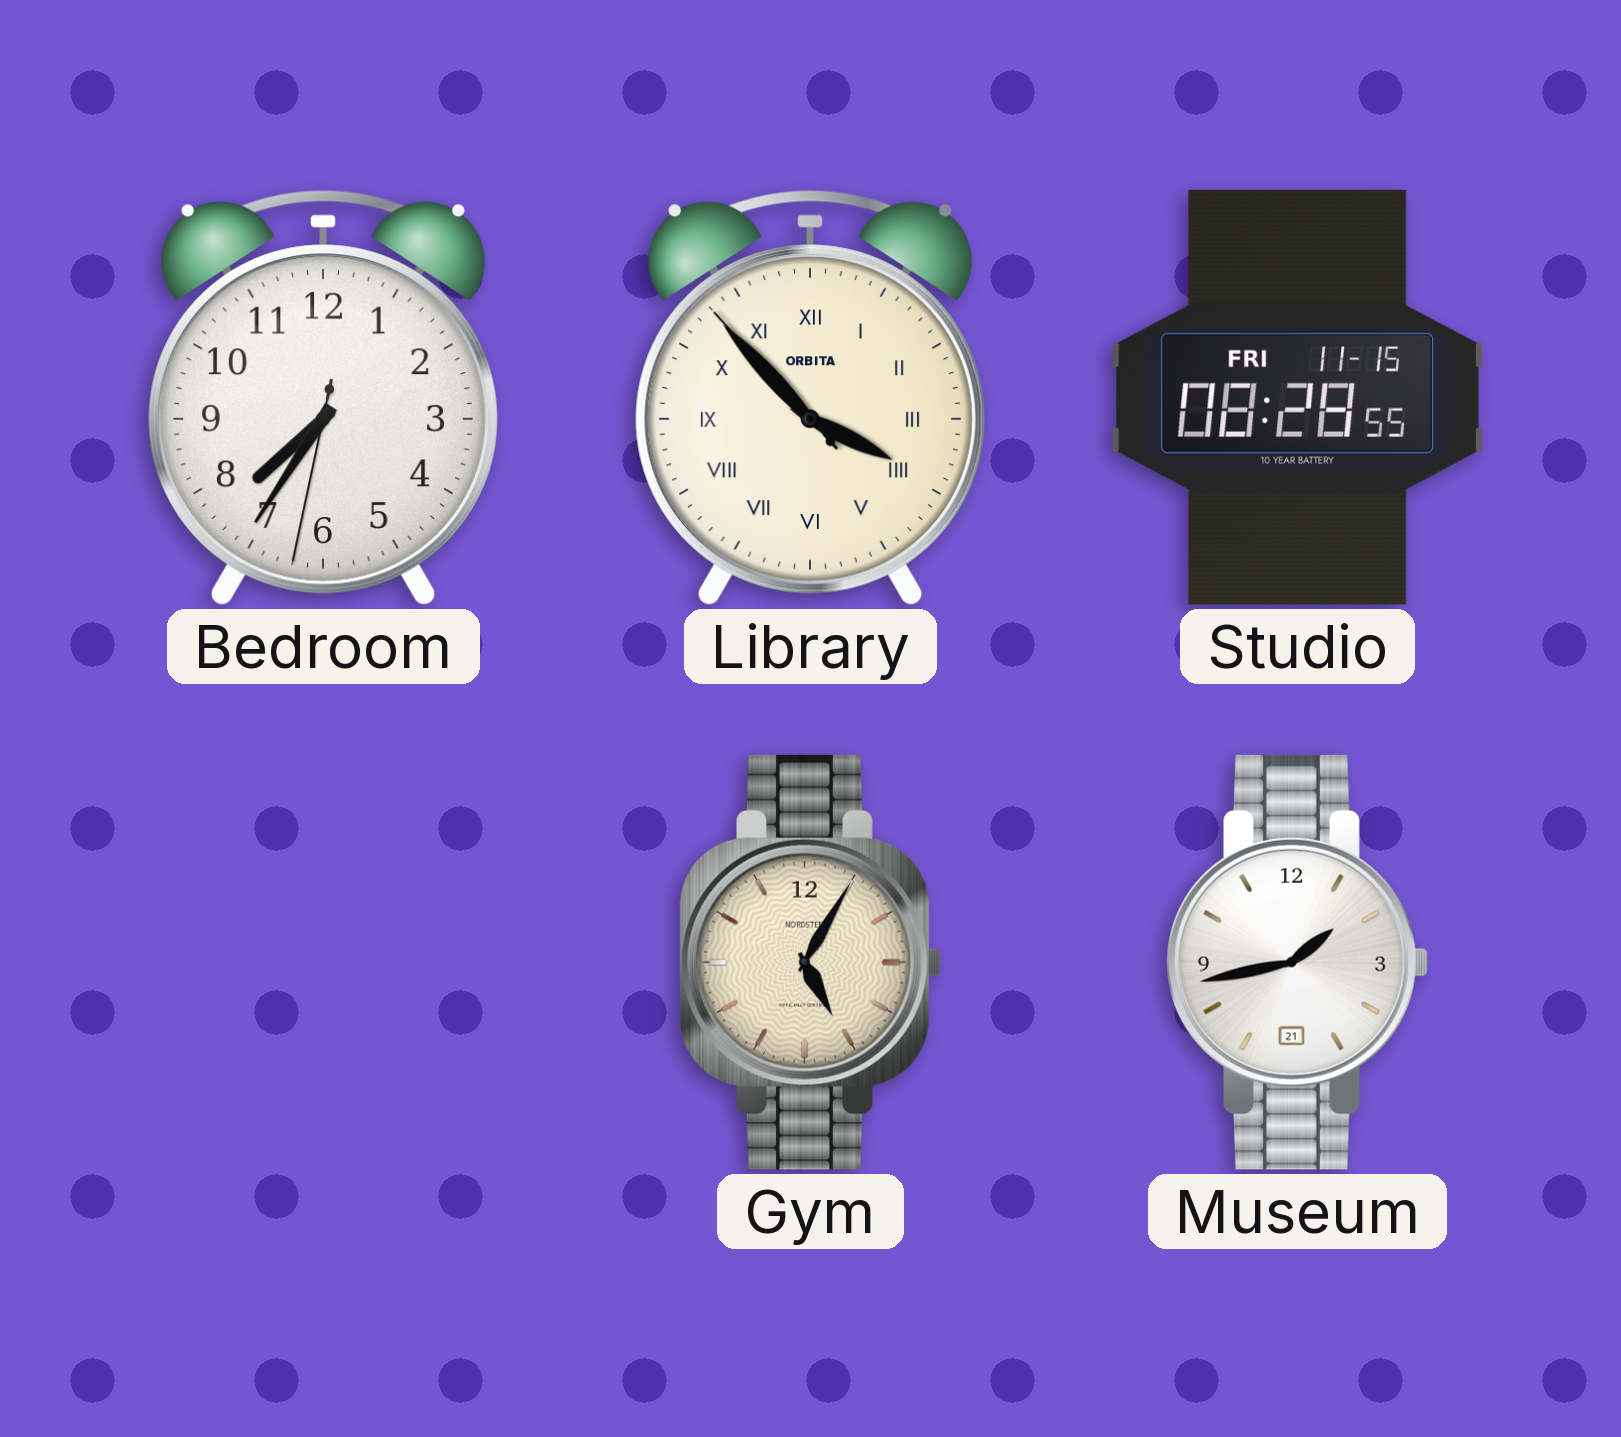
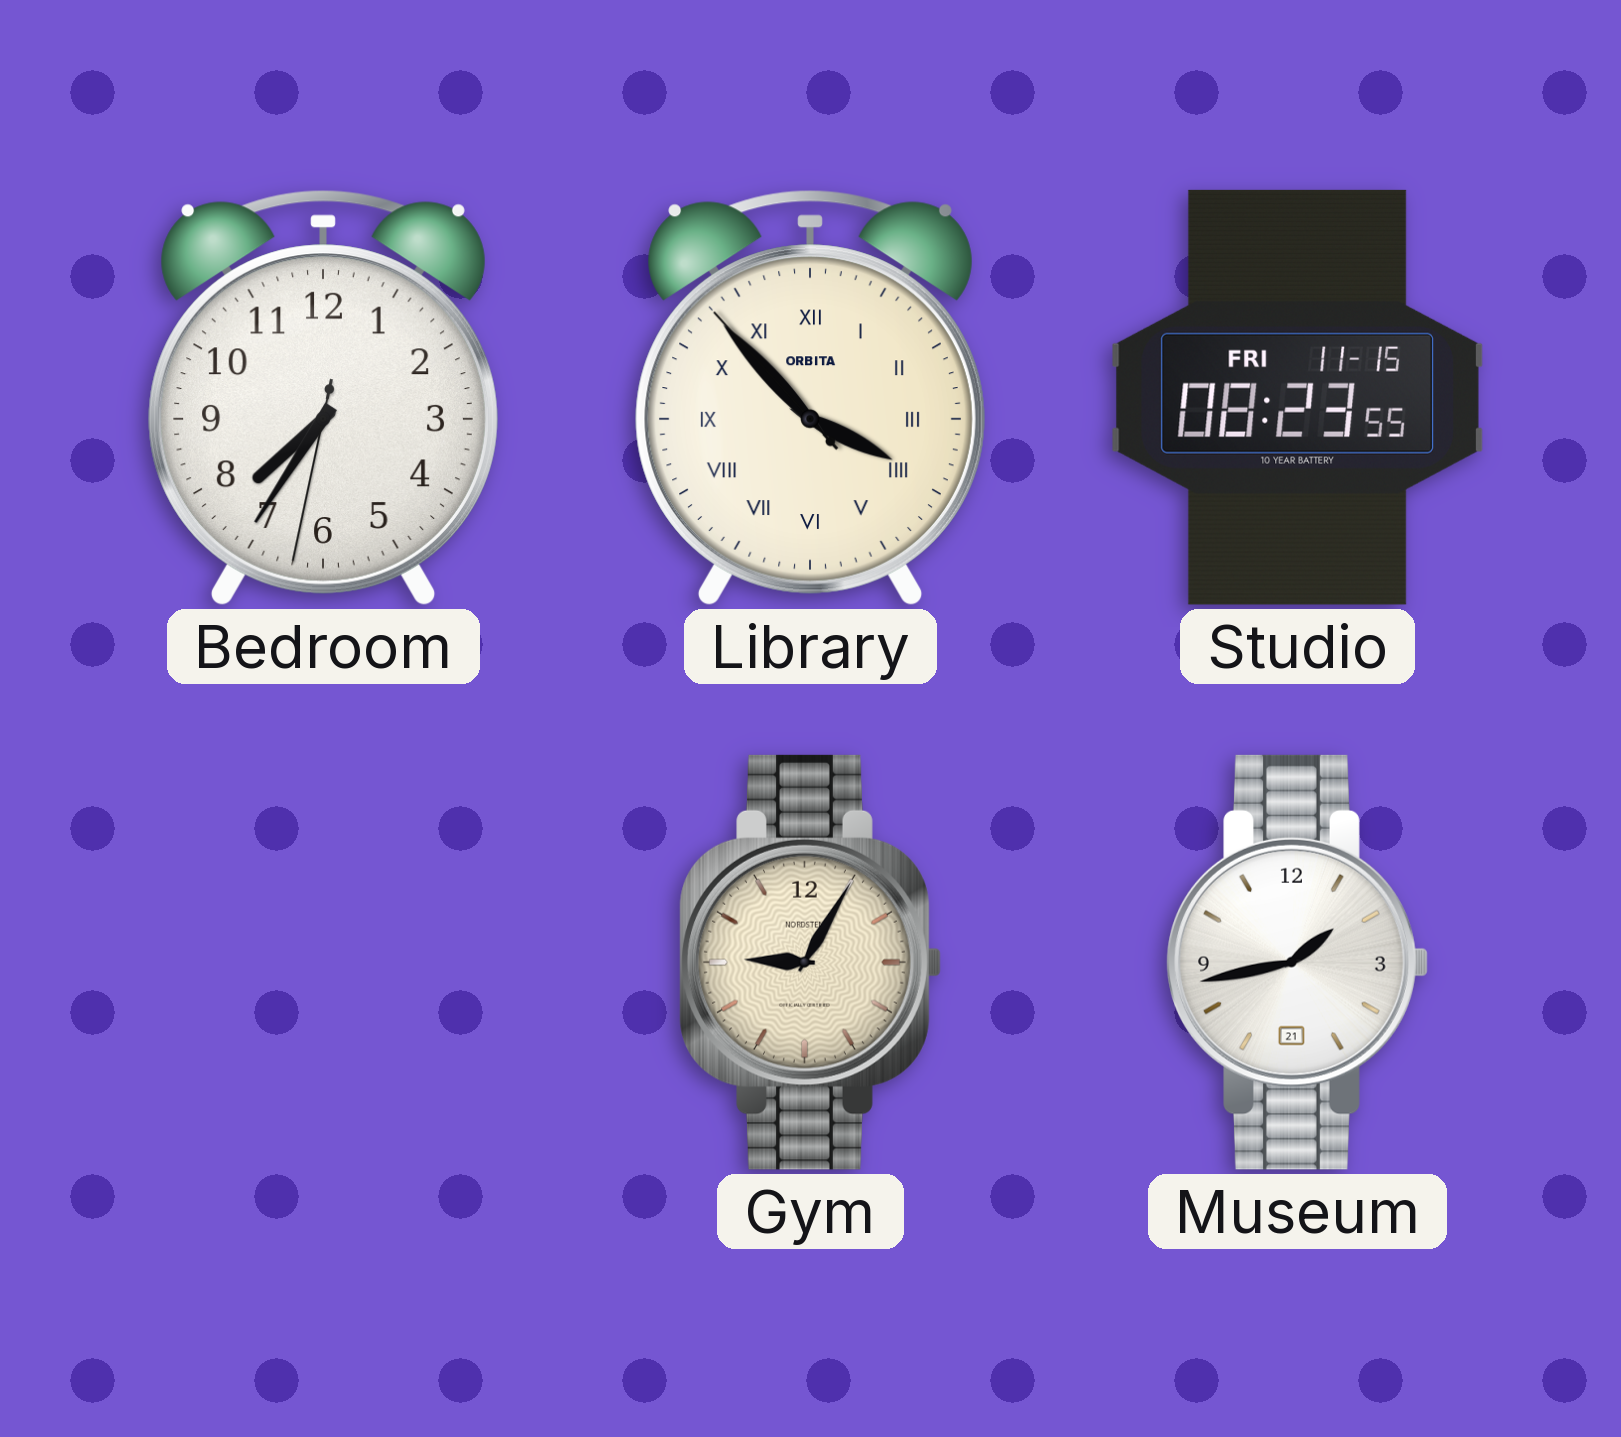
Studio: 08:28 -> 08:23
Gym: 5:05 -> 9:05
